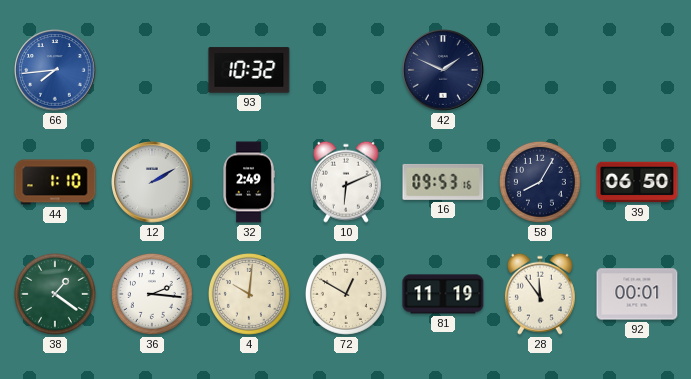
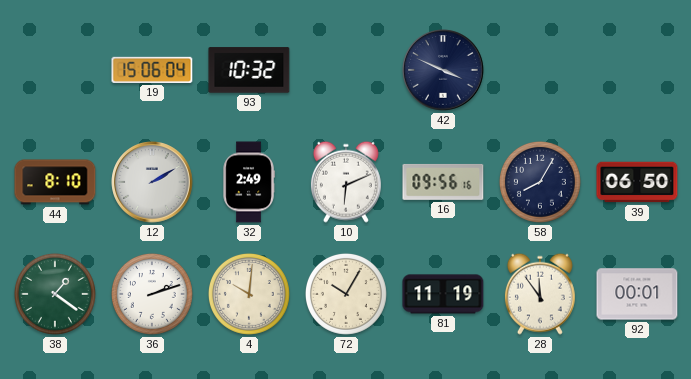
66: 7:44 -> none
19: none -> 15:06
42: 1:49 -> 3:49
44: 1:10 -> 8:10
16: 09:53 -> 09:56
36: 2:16 -> 2:12
72: 12:50 -> 10:05
